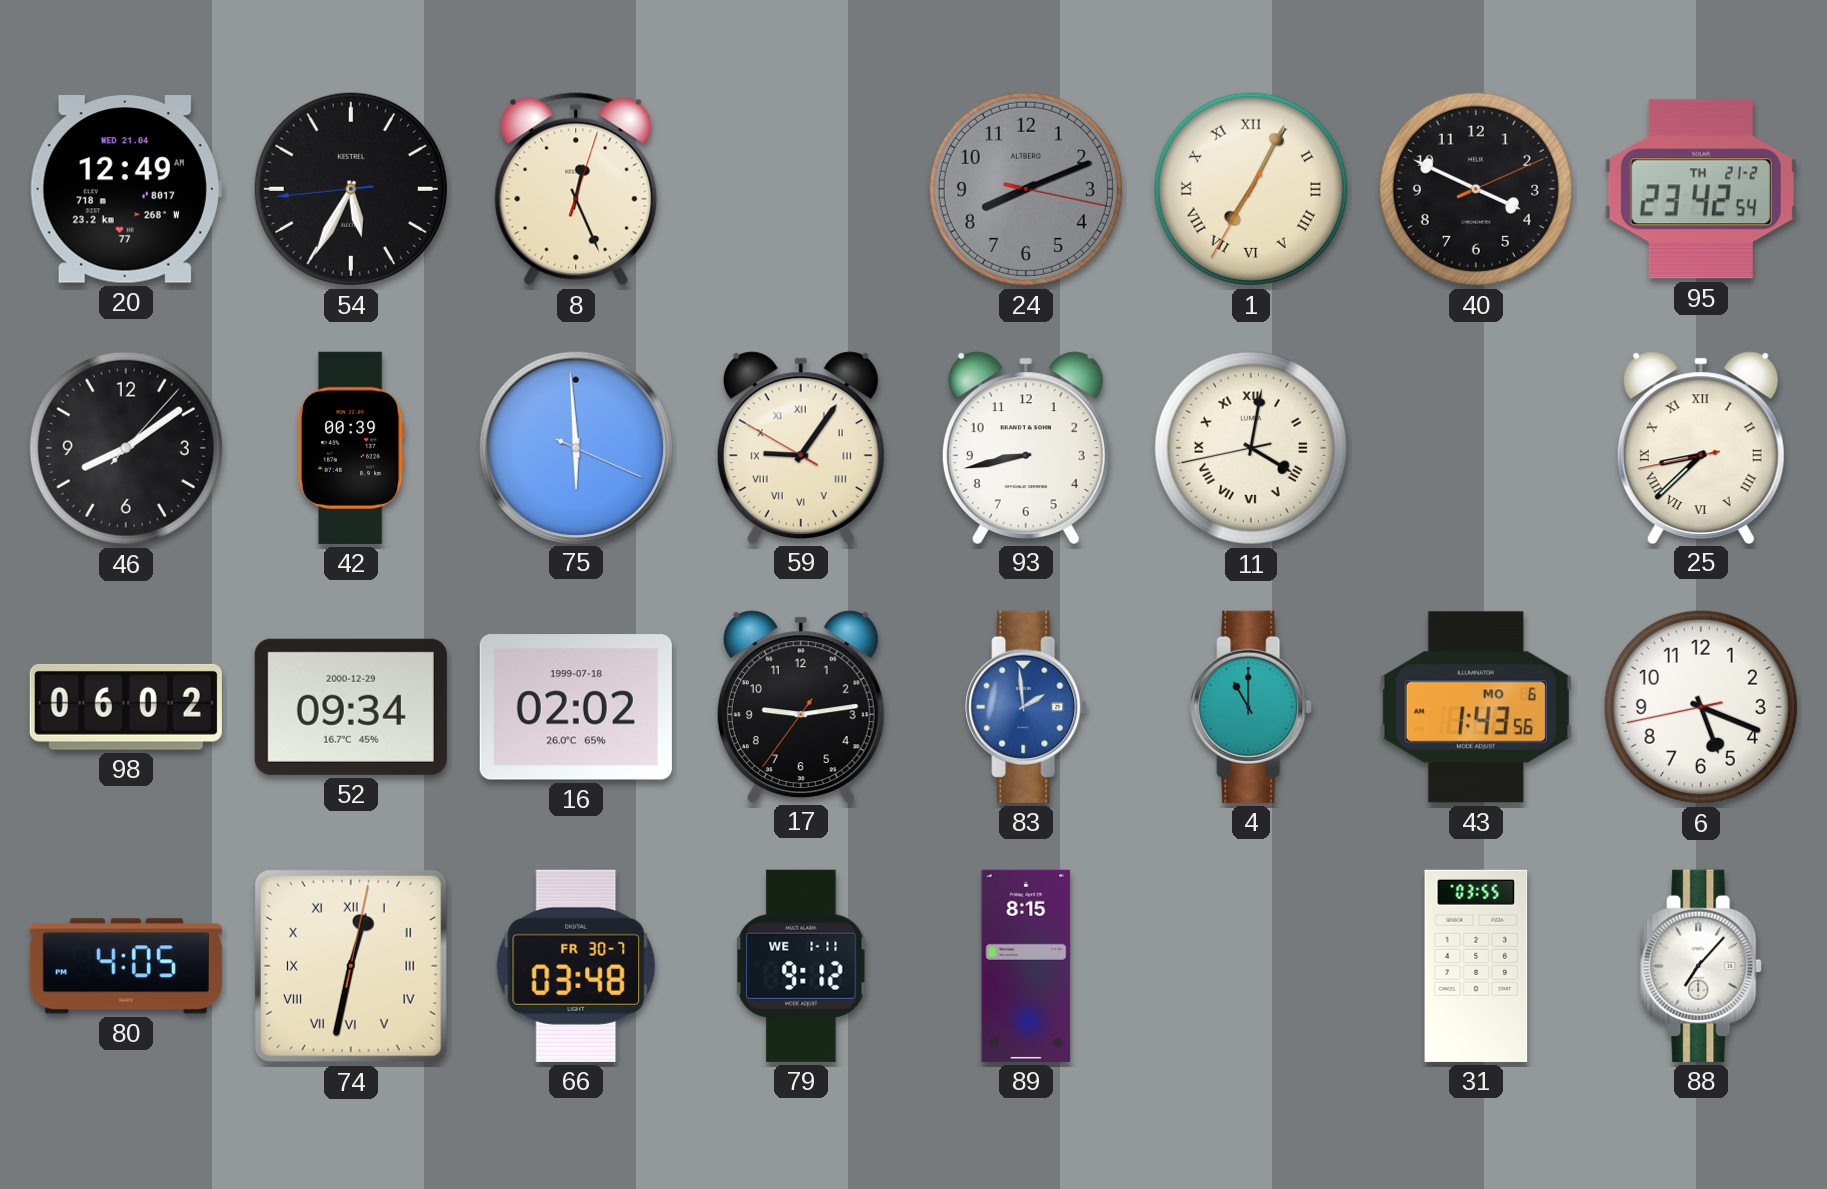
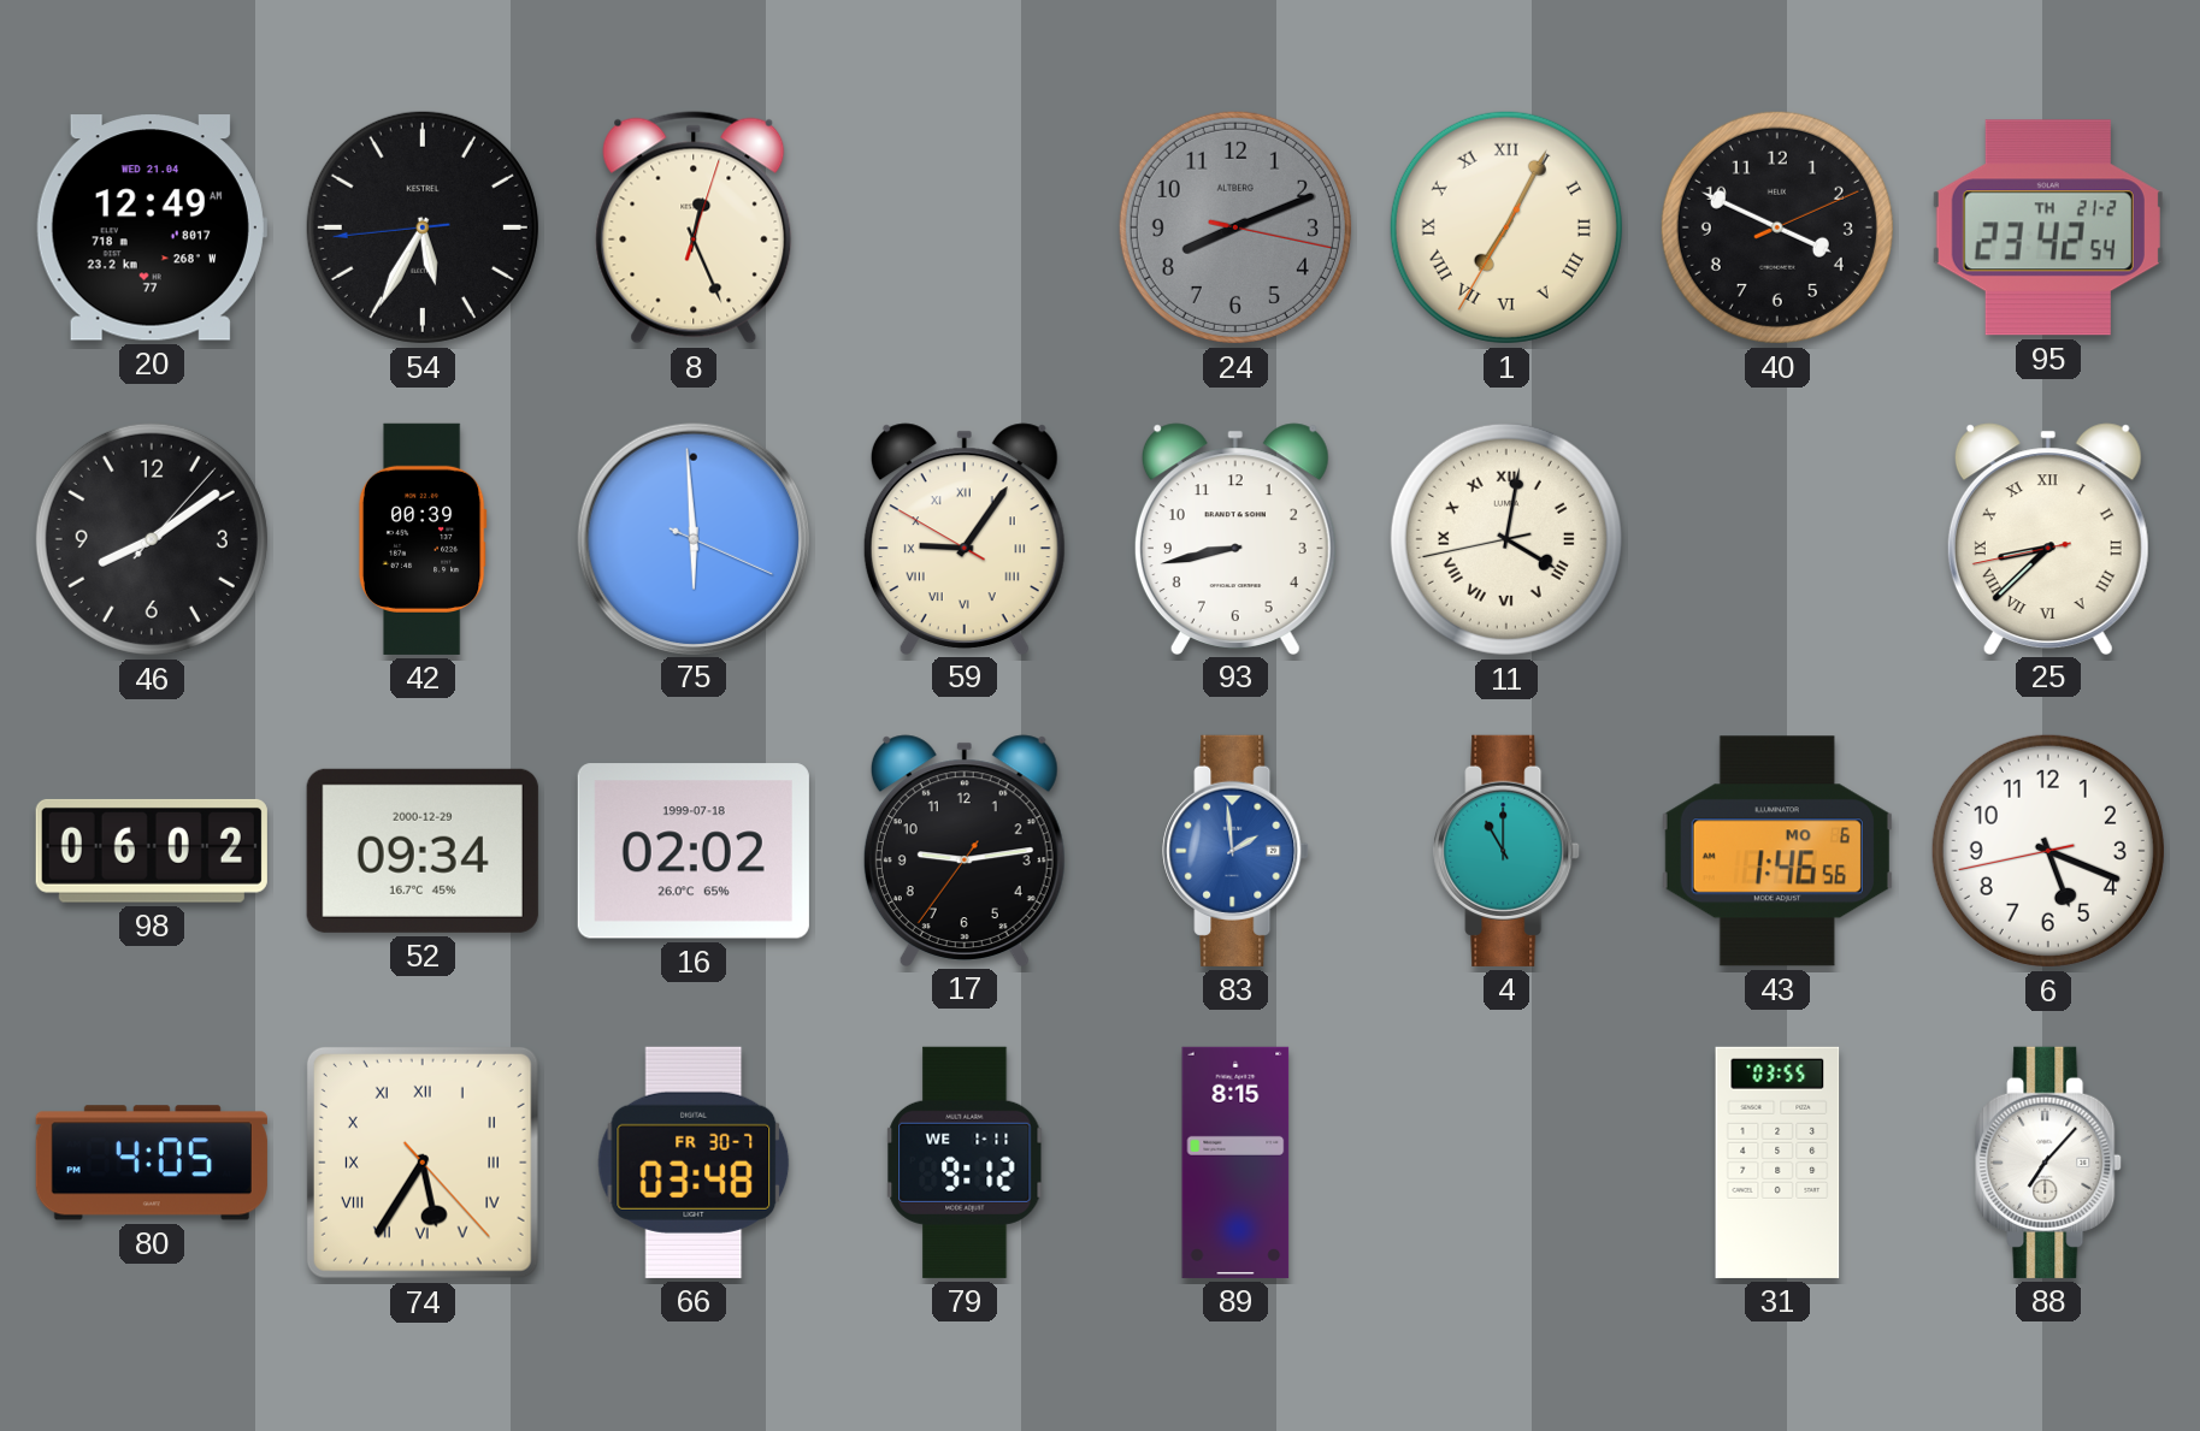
43: 1:43 -> 1:46
74: 12:32 -> 5:35
